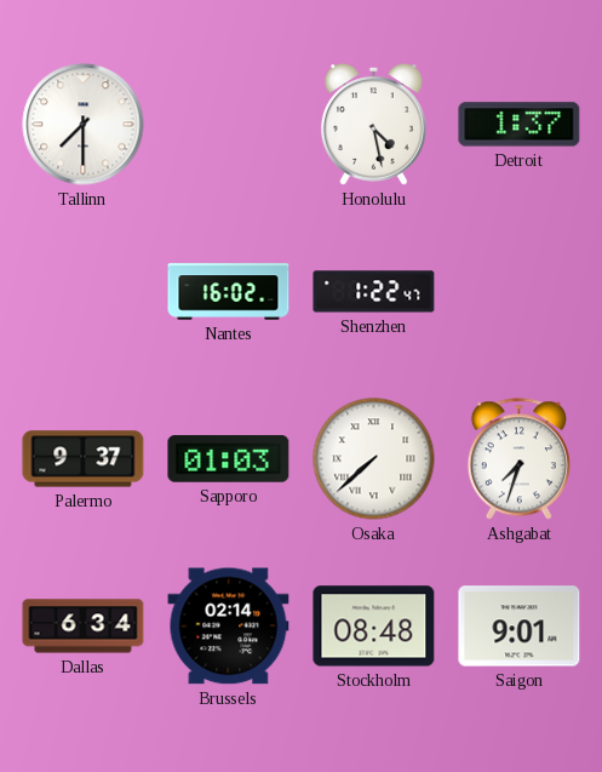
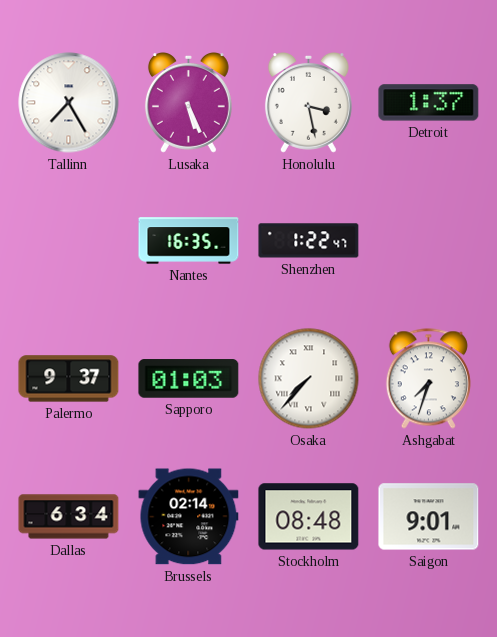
Tallinn: 7:30 -> 7:25
Lusaka: none -> 5:26
Honolulu: 4:28 -> 3:28
Nantes: 16:02 -> 16:35
Osaka: 7:38 -> 7:37
